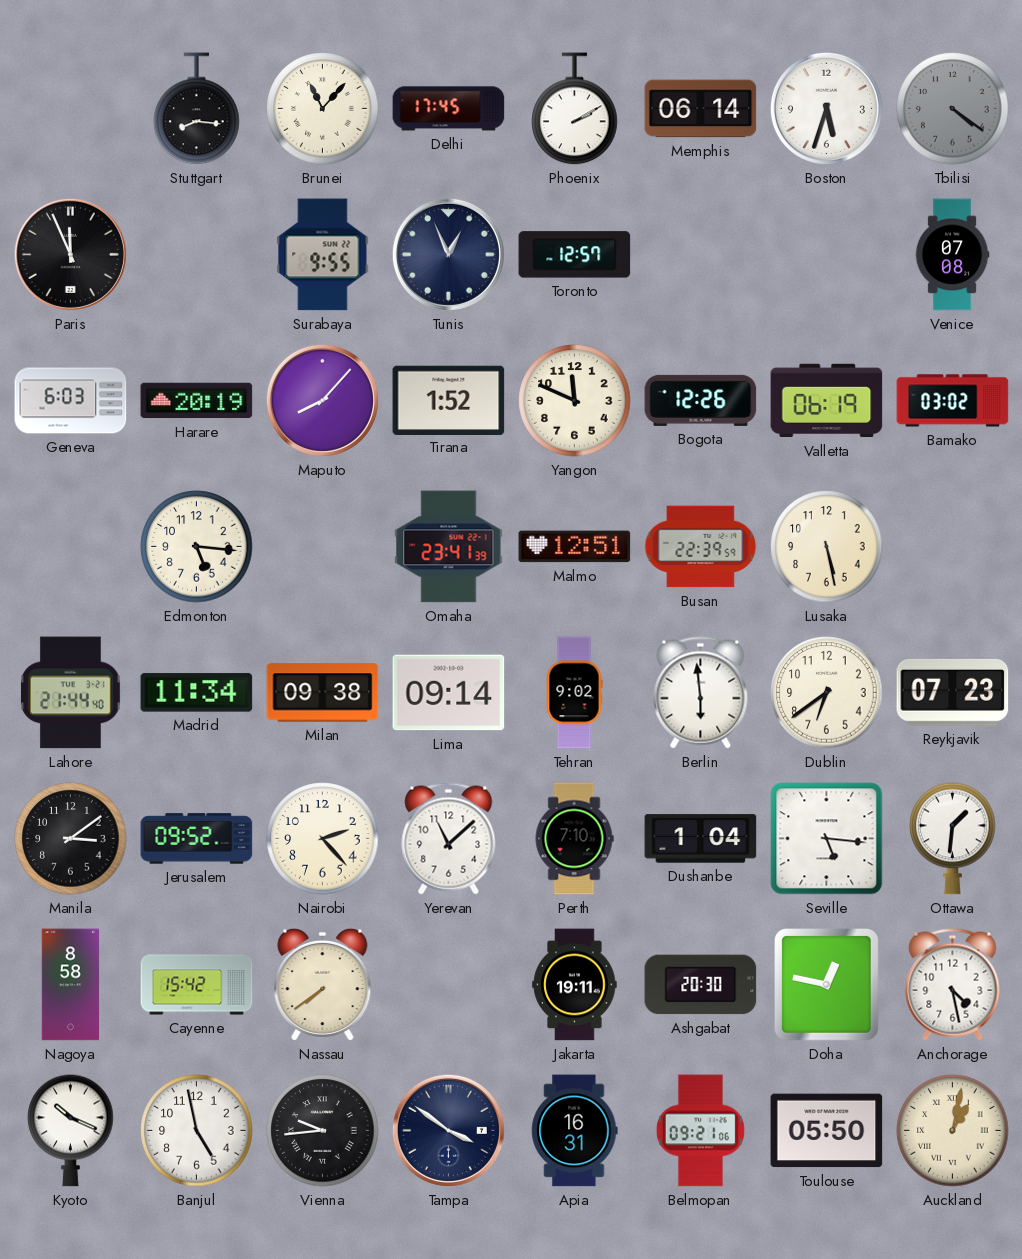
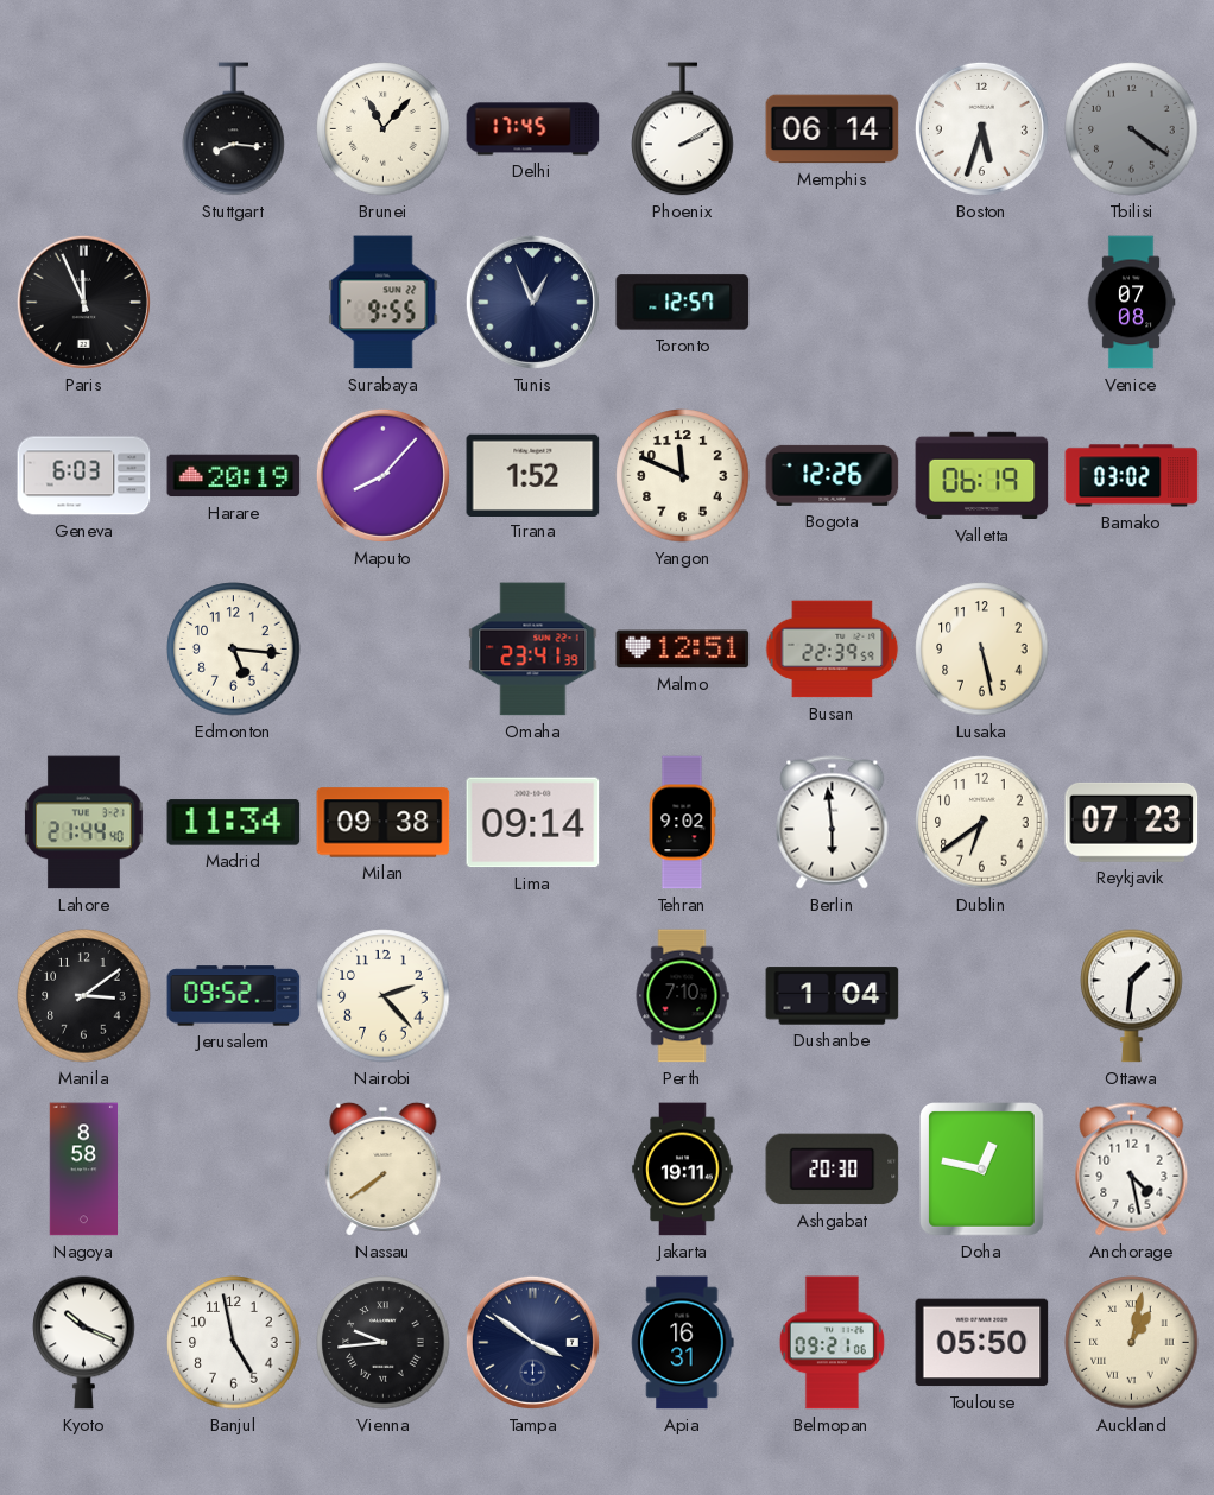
Yerevan: 11:08 -> none
Seville: 5:16 -> none
Cayenne: 15:42 -> none
